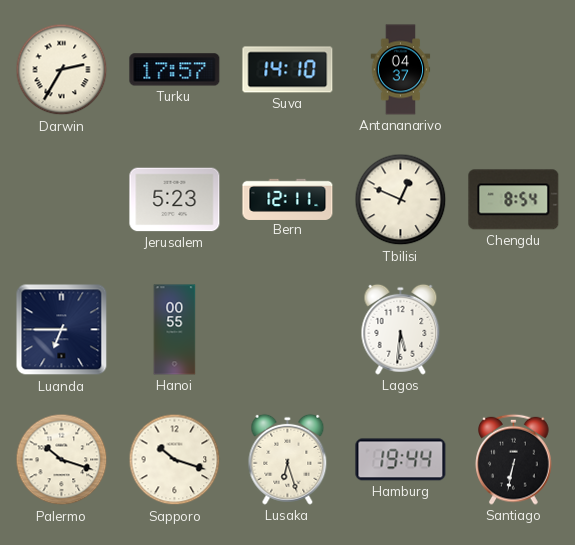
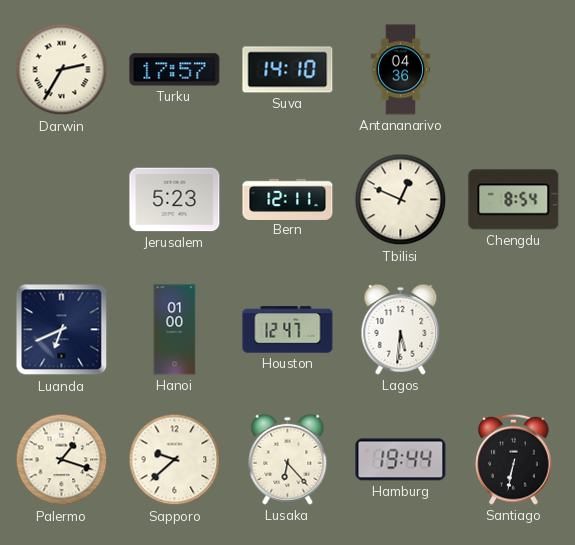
Antananarivo: 04:37 -> 04:36
Luanda: 6:45 -> 6:41
Hanoi: 00:55 -> 01:00
Houston: none -> 12:47
Palermo: 10:18 -> 1:18
Sapporo: 10:18 -> 9:38
Lusaka: 6:27 -> 6:23
